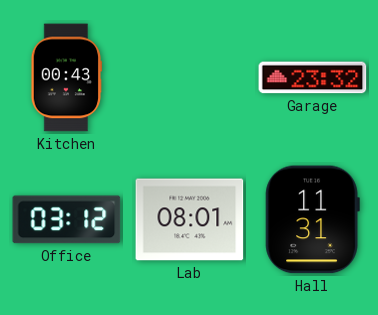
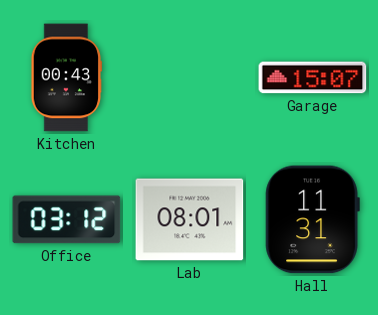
Garage: 23:32 -> 15:07
